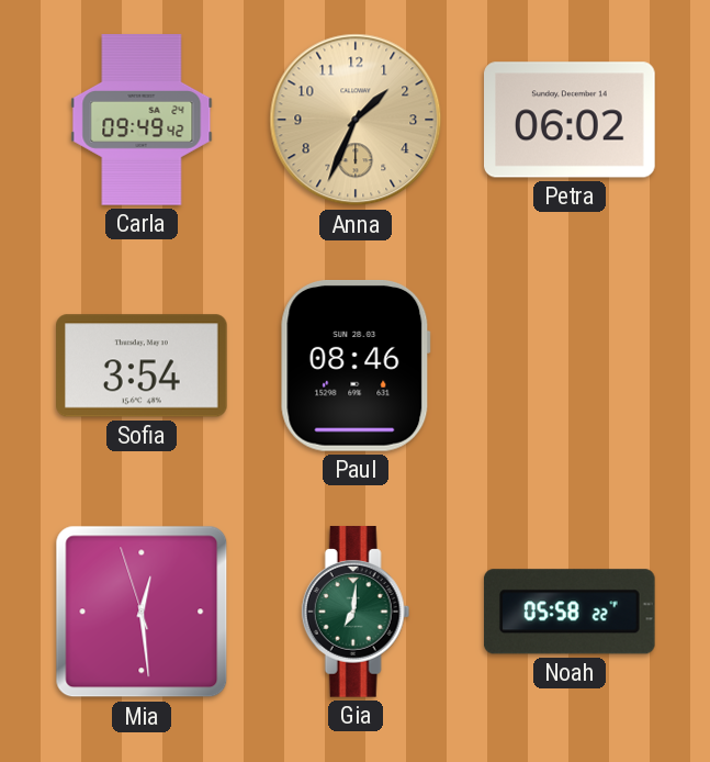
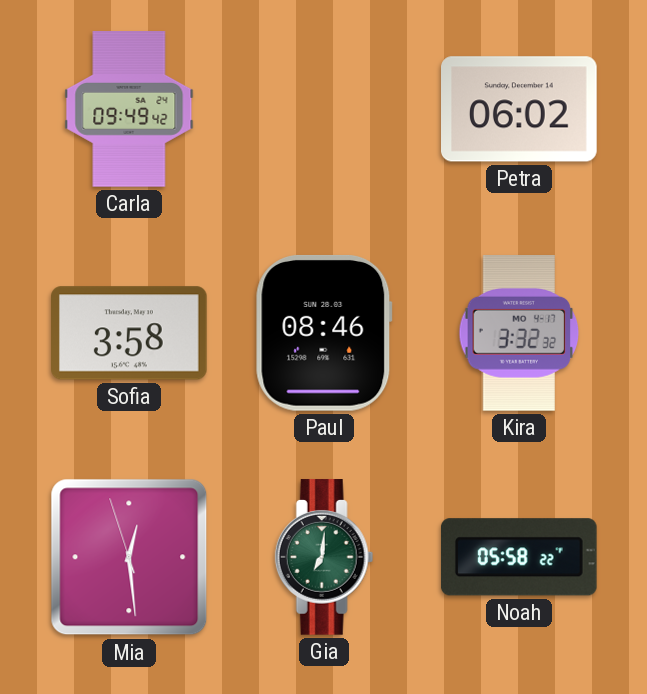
Anna: 1:34 -> none
Sofia: 3:54 -> 3:58
Kira: none -> 3:32
